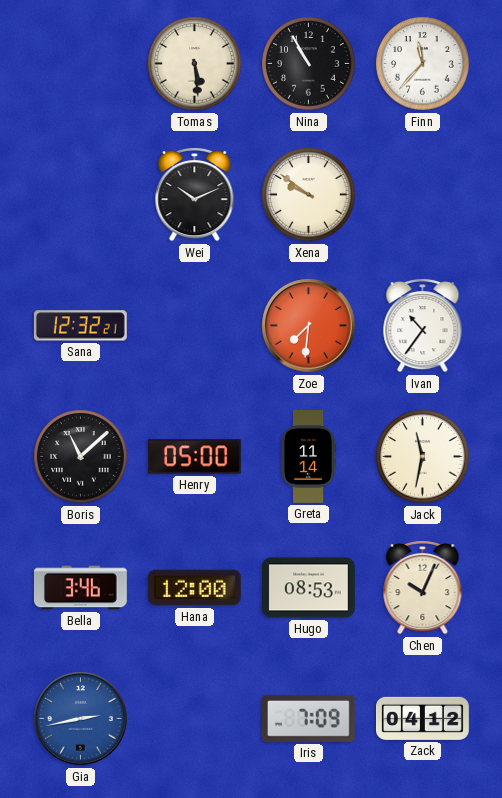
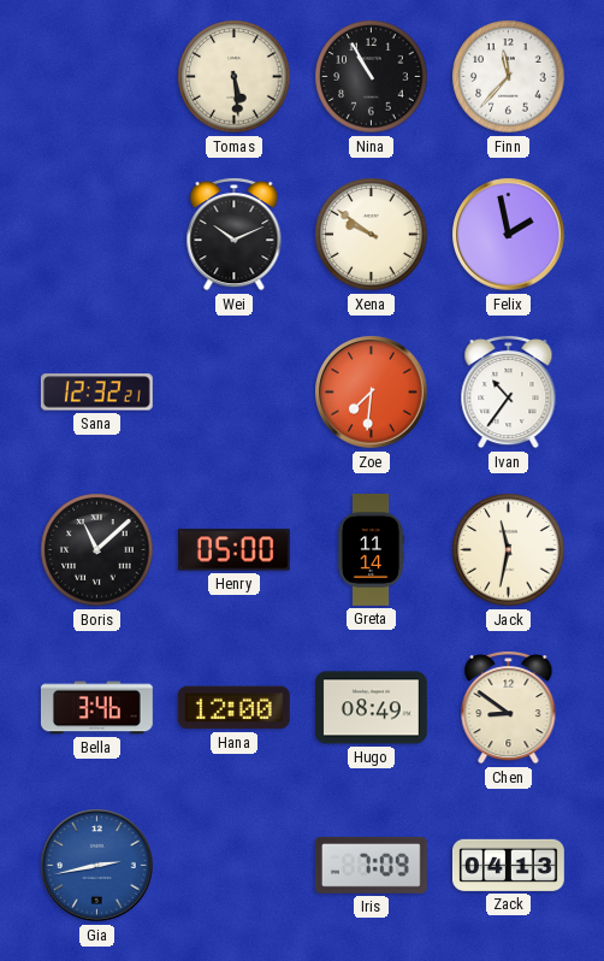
Felix: none -> 1:58
Hugo: 08:53 -> 08:49
Chen: 10:04 -> 8:51
Zack: 04:12 -> 04:13
